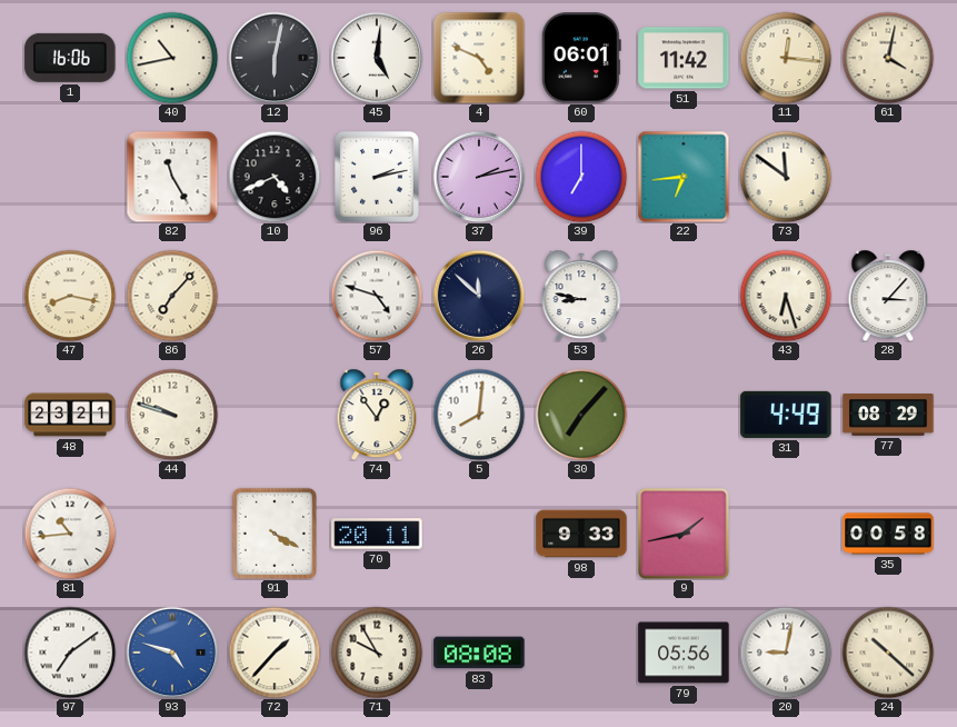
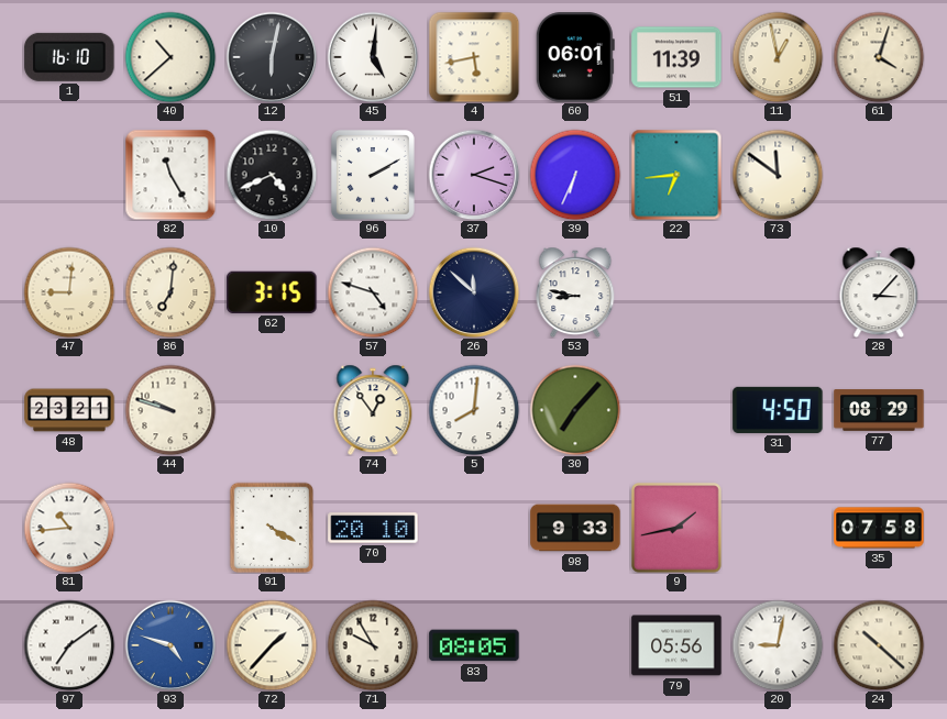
1: 16:06 -> 16:10
40: 10:43 -> 10:38
4: 4:49 -> 5:43
51: 11:42 -> 11:39
11: 12:16 -> 12:58
61: 4:02 -> 4:03
96: 2:13 -> 2:10
37: 2:13 -> 2:18
39: 7:00 -> 6:34
47: 8:17 -> 9:01
86: 7:07 -> 7:01
62: none -> 3:15
43: 6:27 -> none
31: 4:49 -> 4:50
70: 20:11 -> 20:10
35: 00:58 -> 07:58
83: 08:08 -> 08:05
